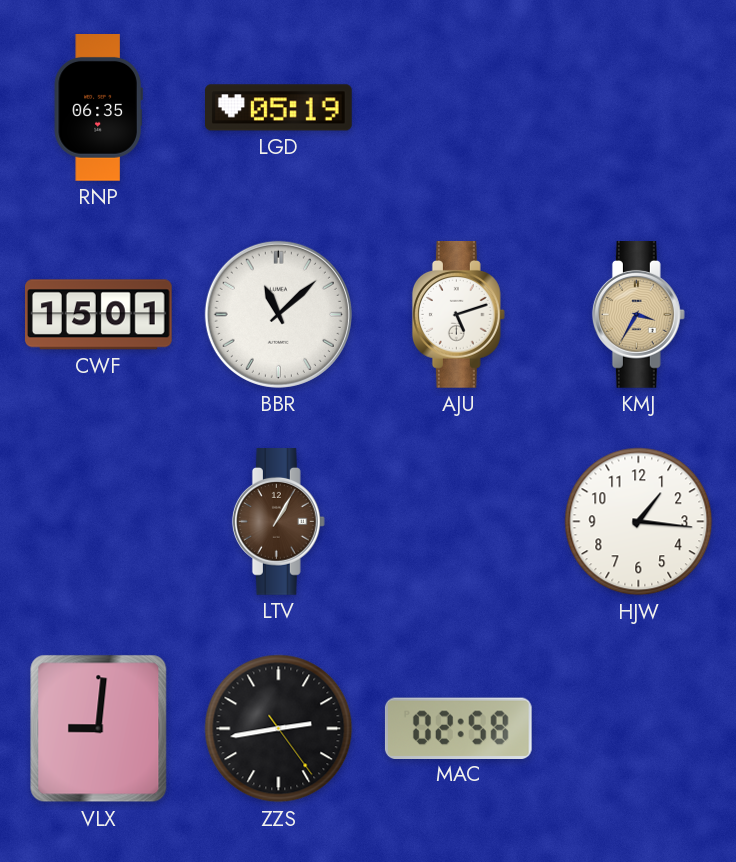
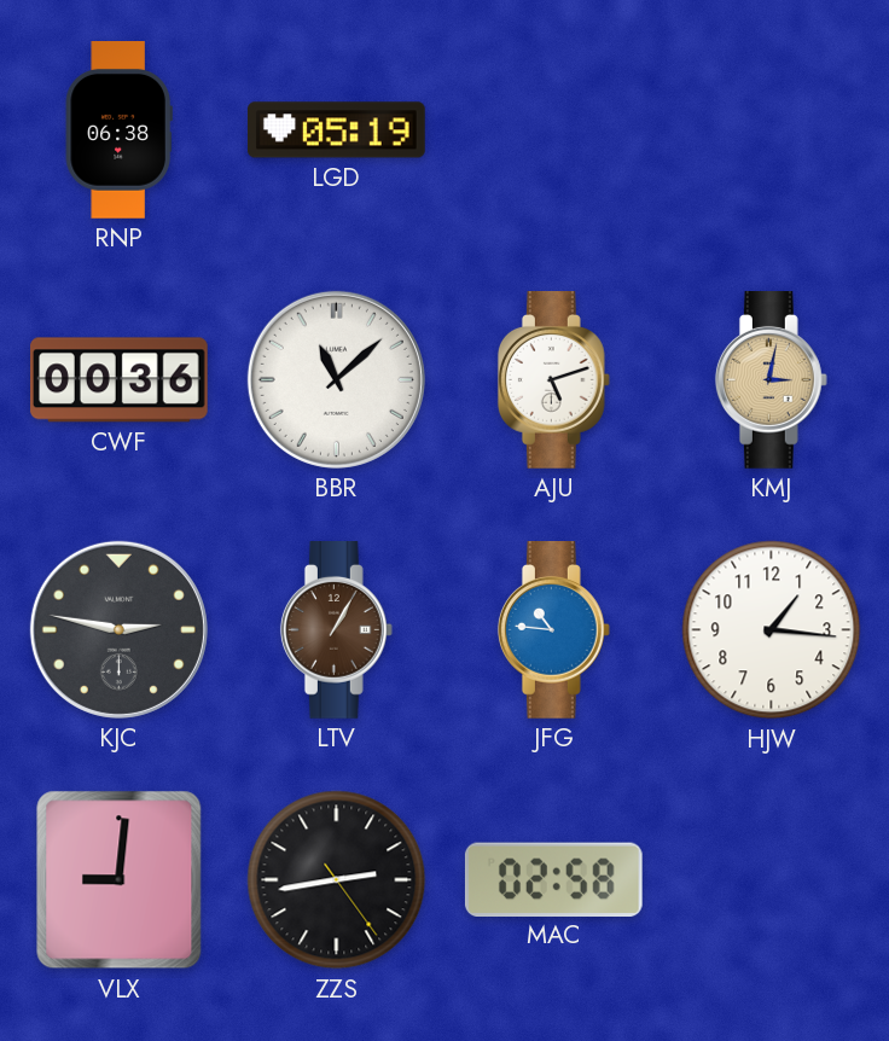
RNP: 06:35 -> 06:38
CWF: 15:01 -> 00:36
KMJ: 3:35 -> 3:02
KJC: none -> 2:47
JFG: none -> 10:46
